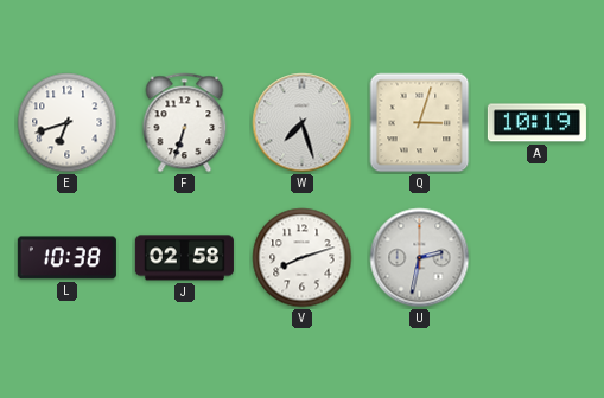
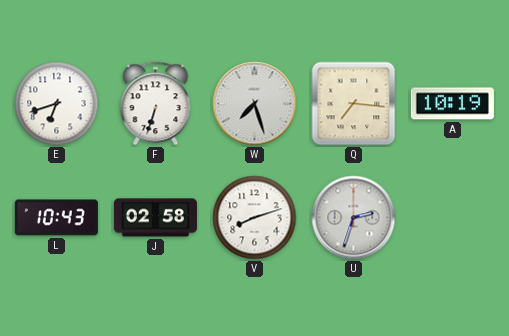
Q: 3:03 -> 7:16
L: 10:38 -> 10:43
U: 2:32 -> 2:33
